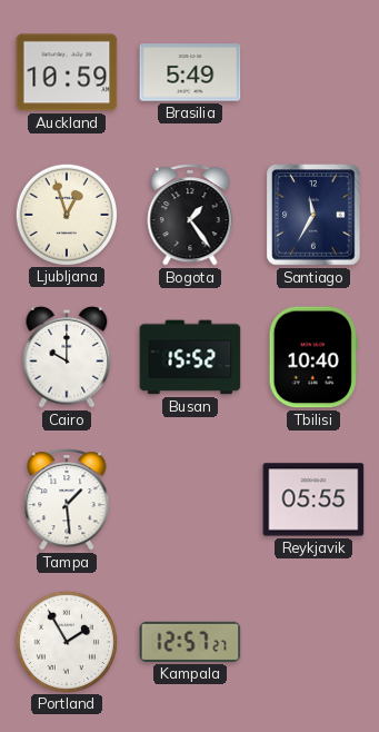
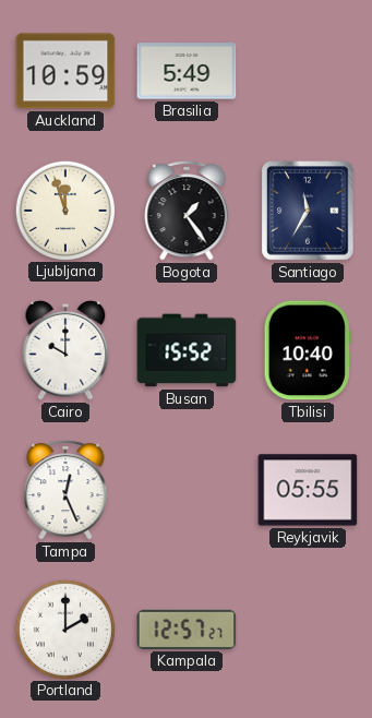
Ljubljana: 12:57 -> 11:57
Tampa: 1:29 -> 12:26
Portland: 1:55 -> 2:00
